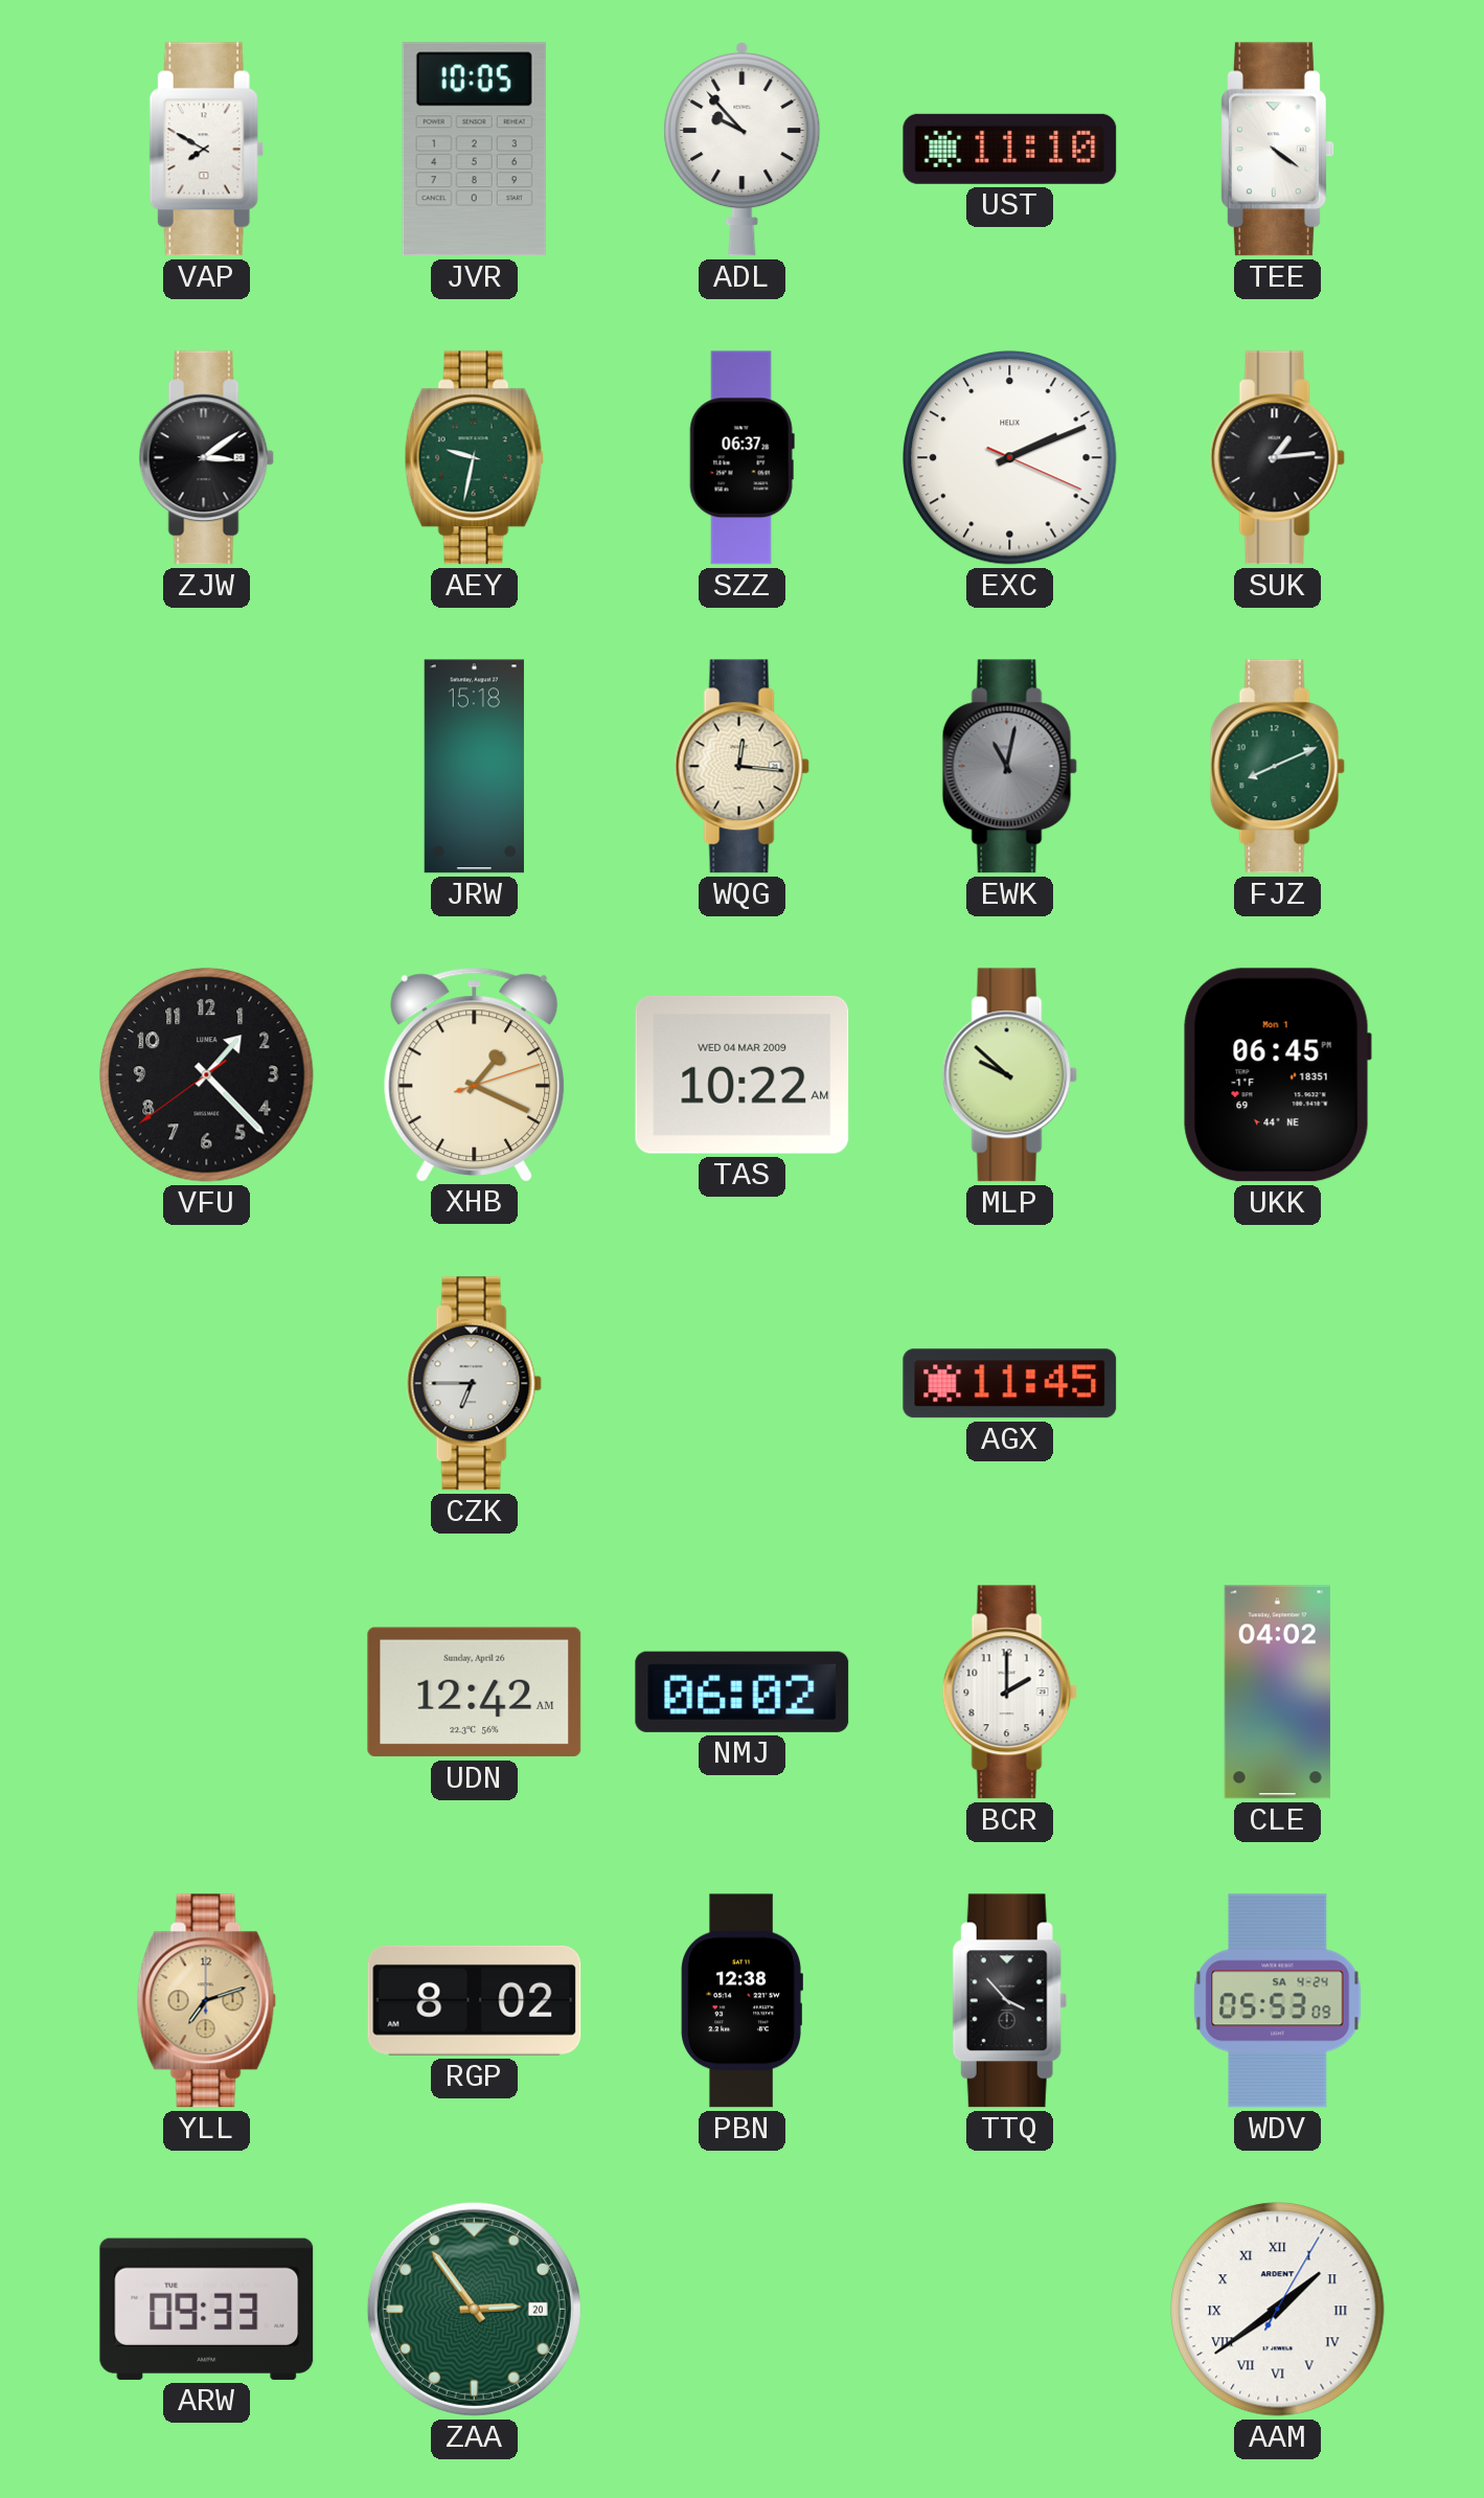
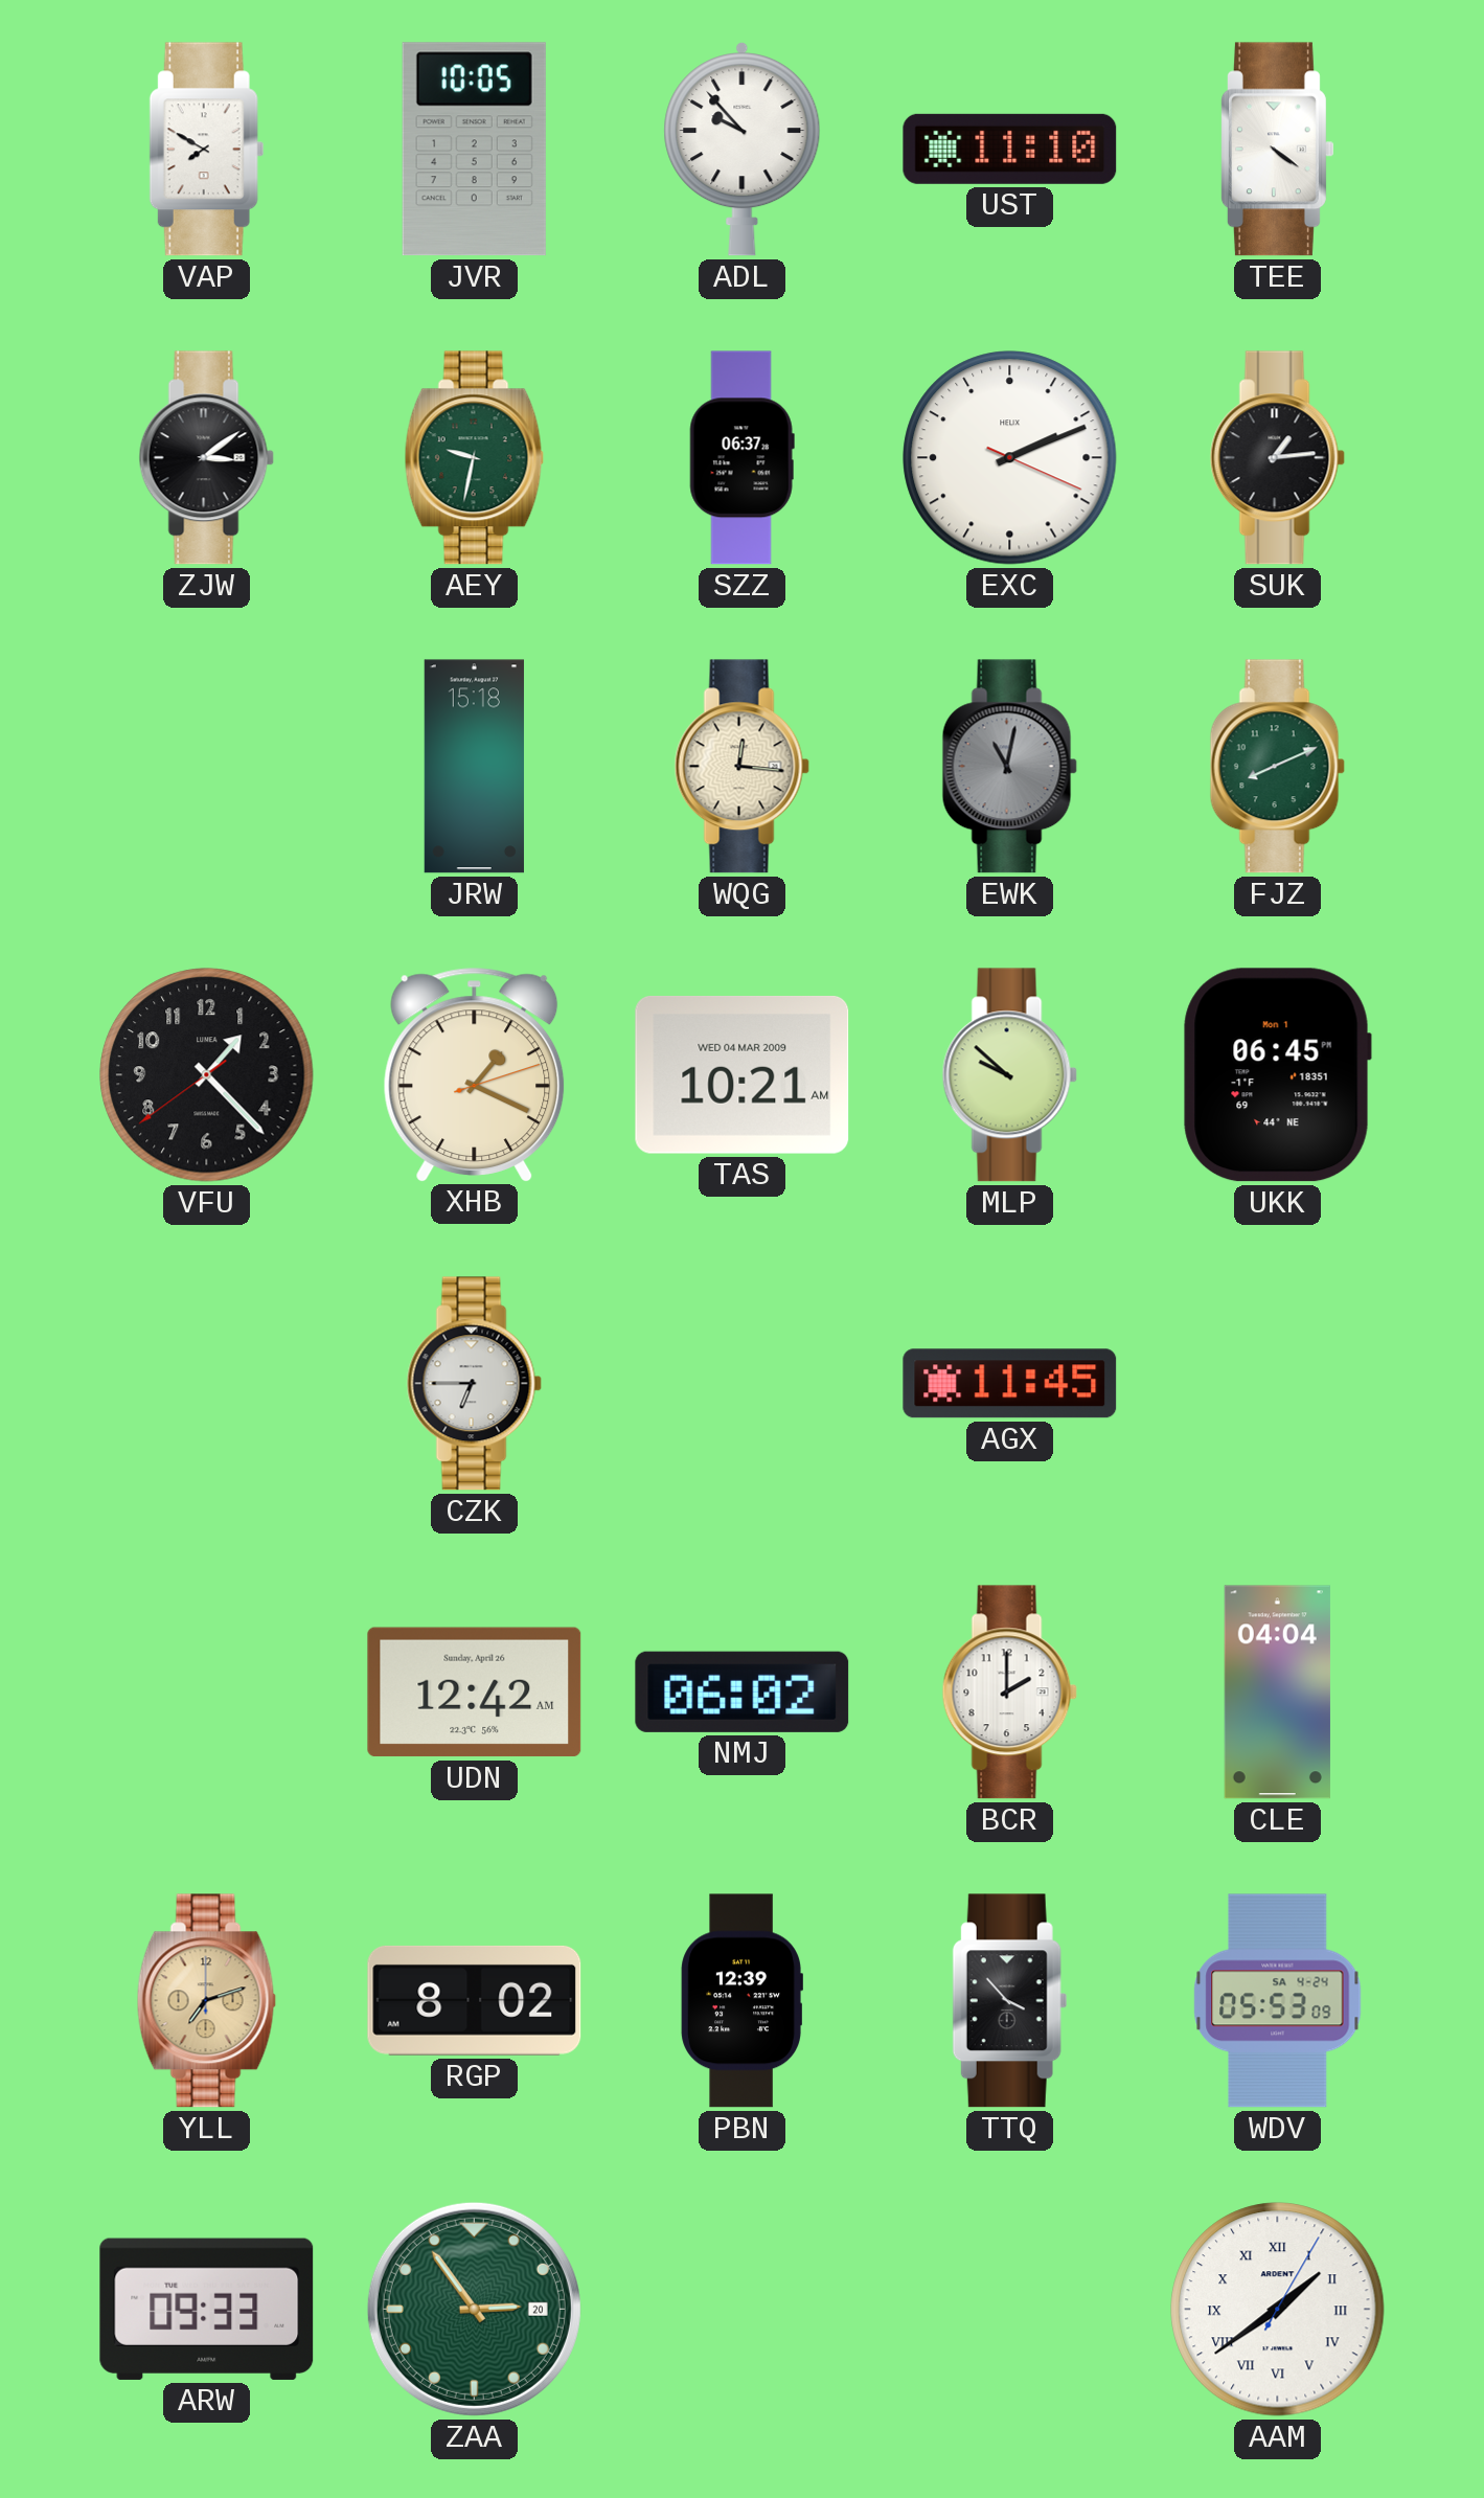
TAS: 10:22 -> 10:21
CLE: 04:02 -> 04:04
PBN: 12:38 -> 12:39
